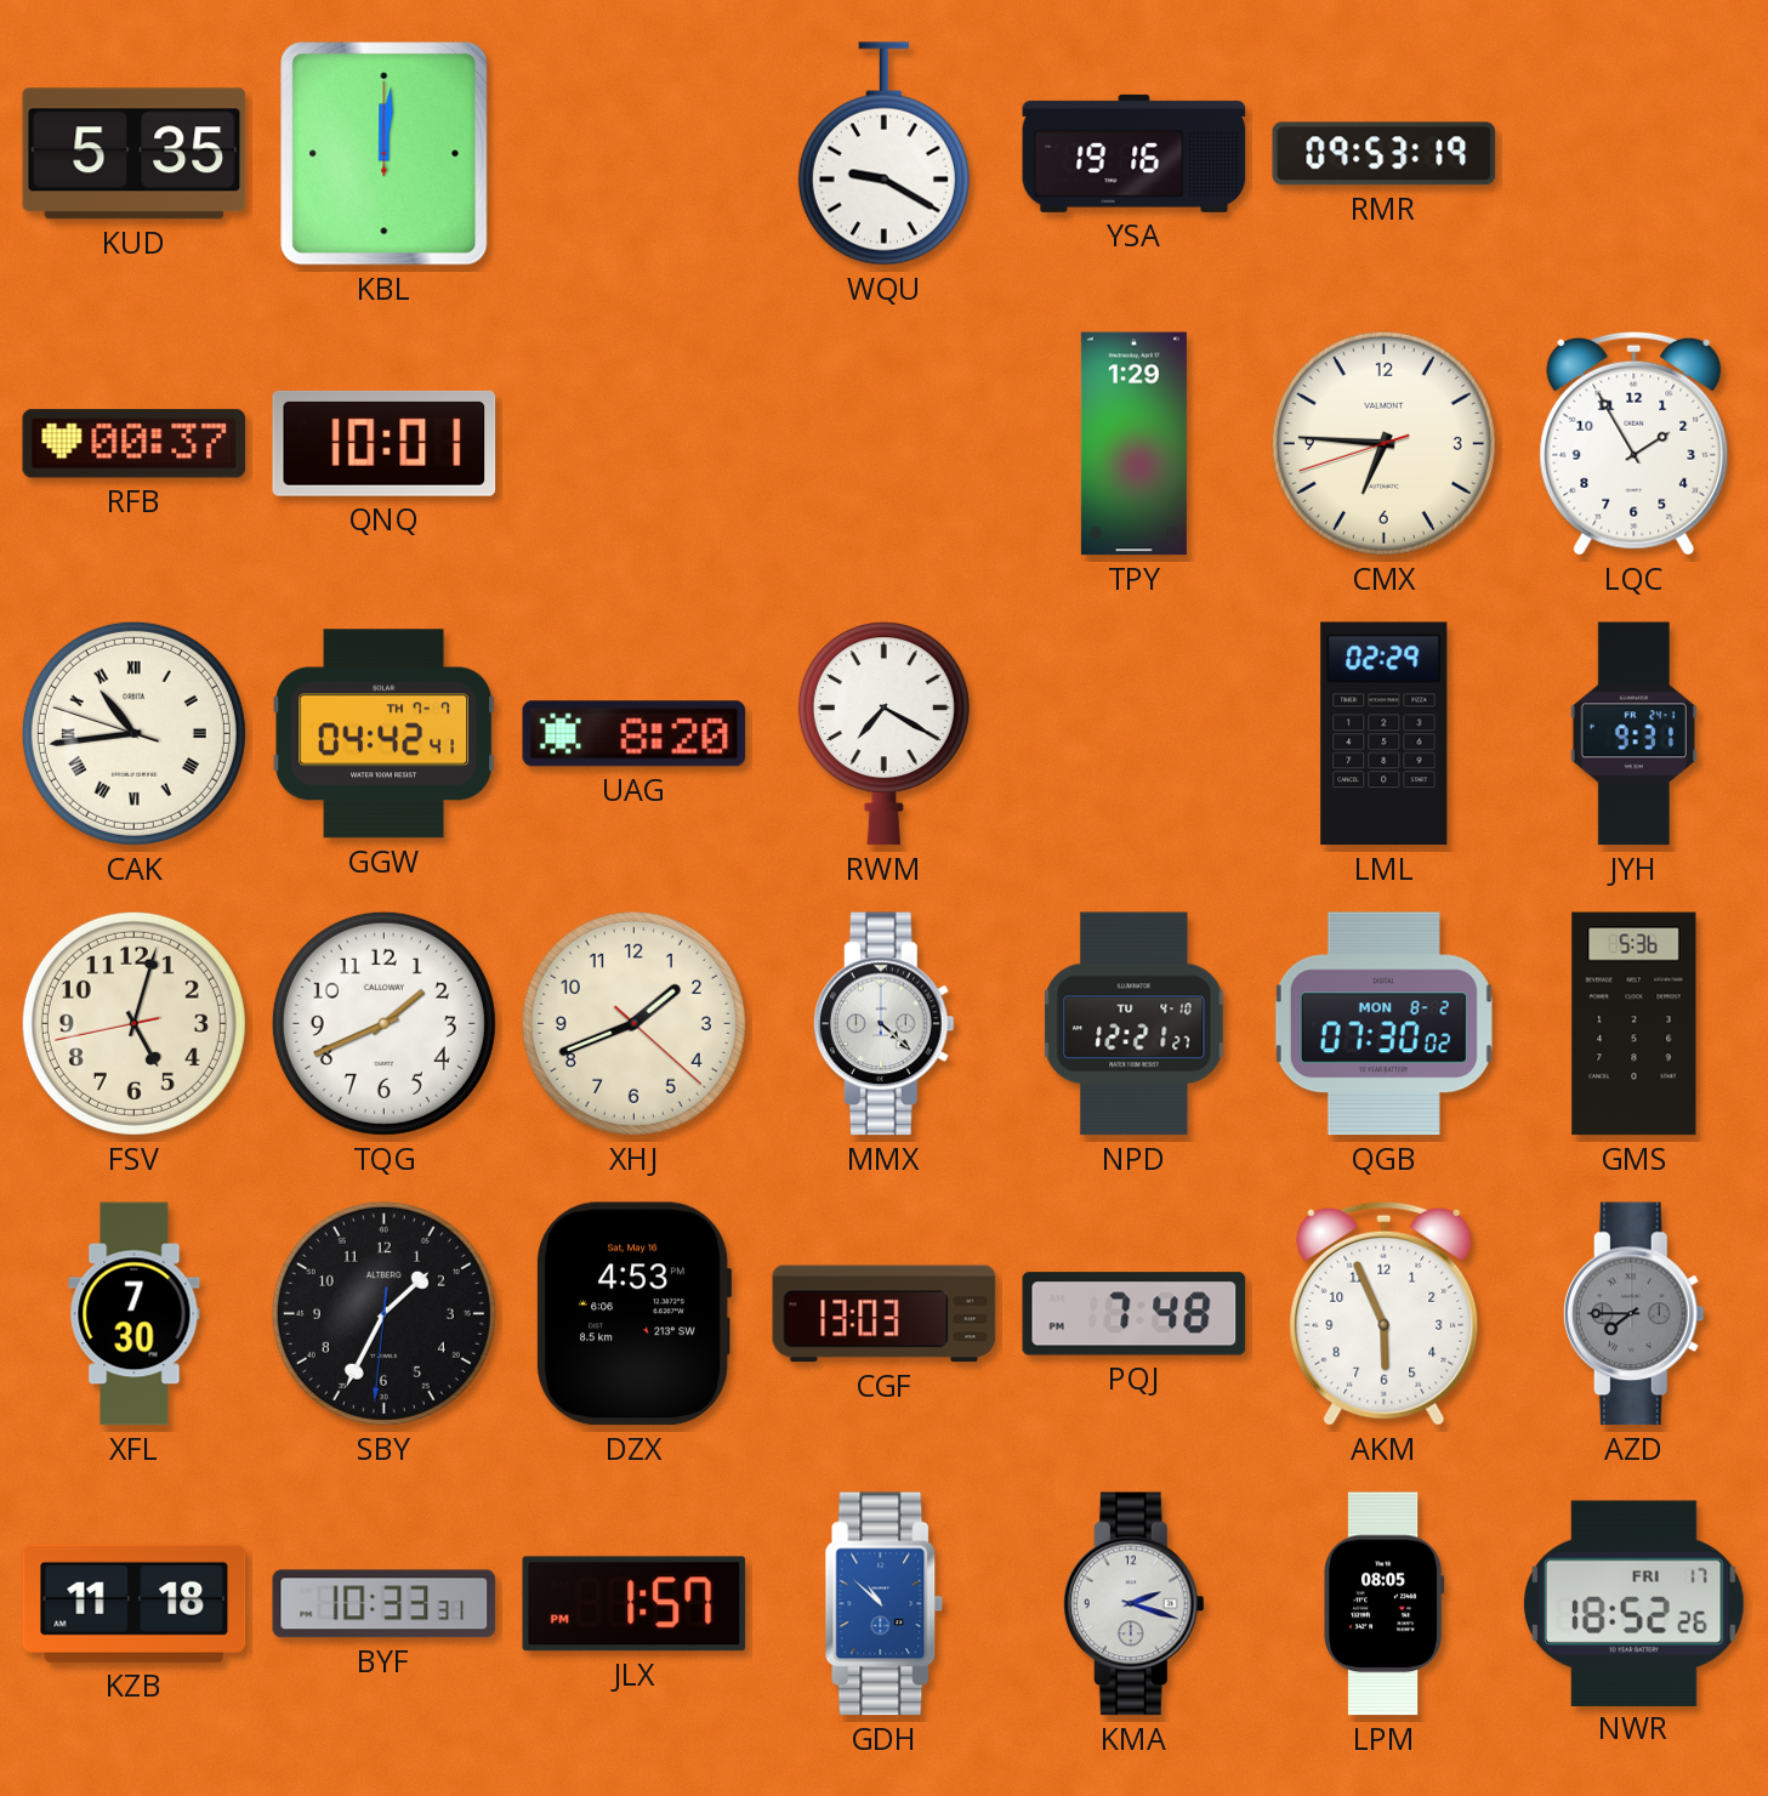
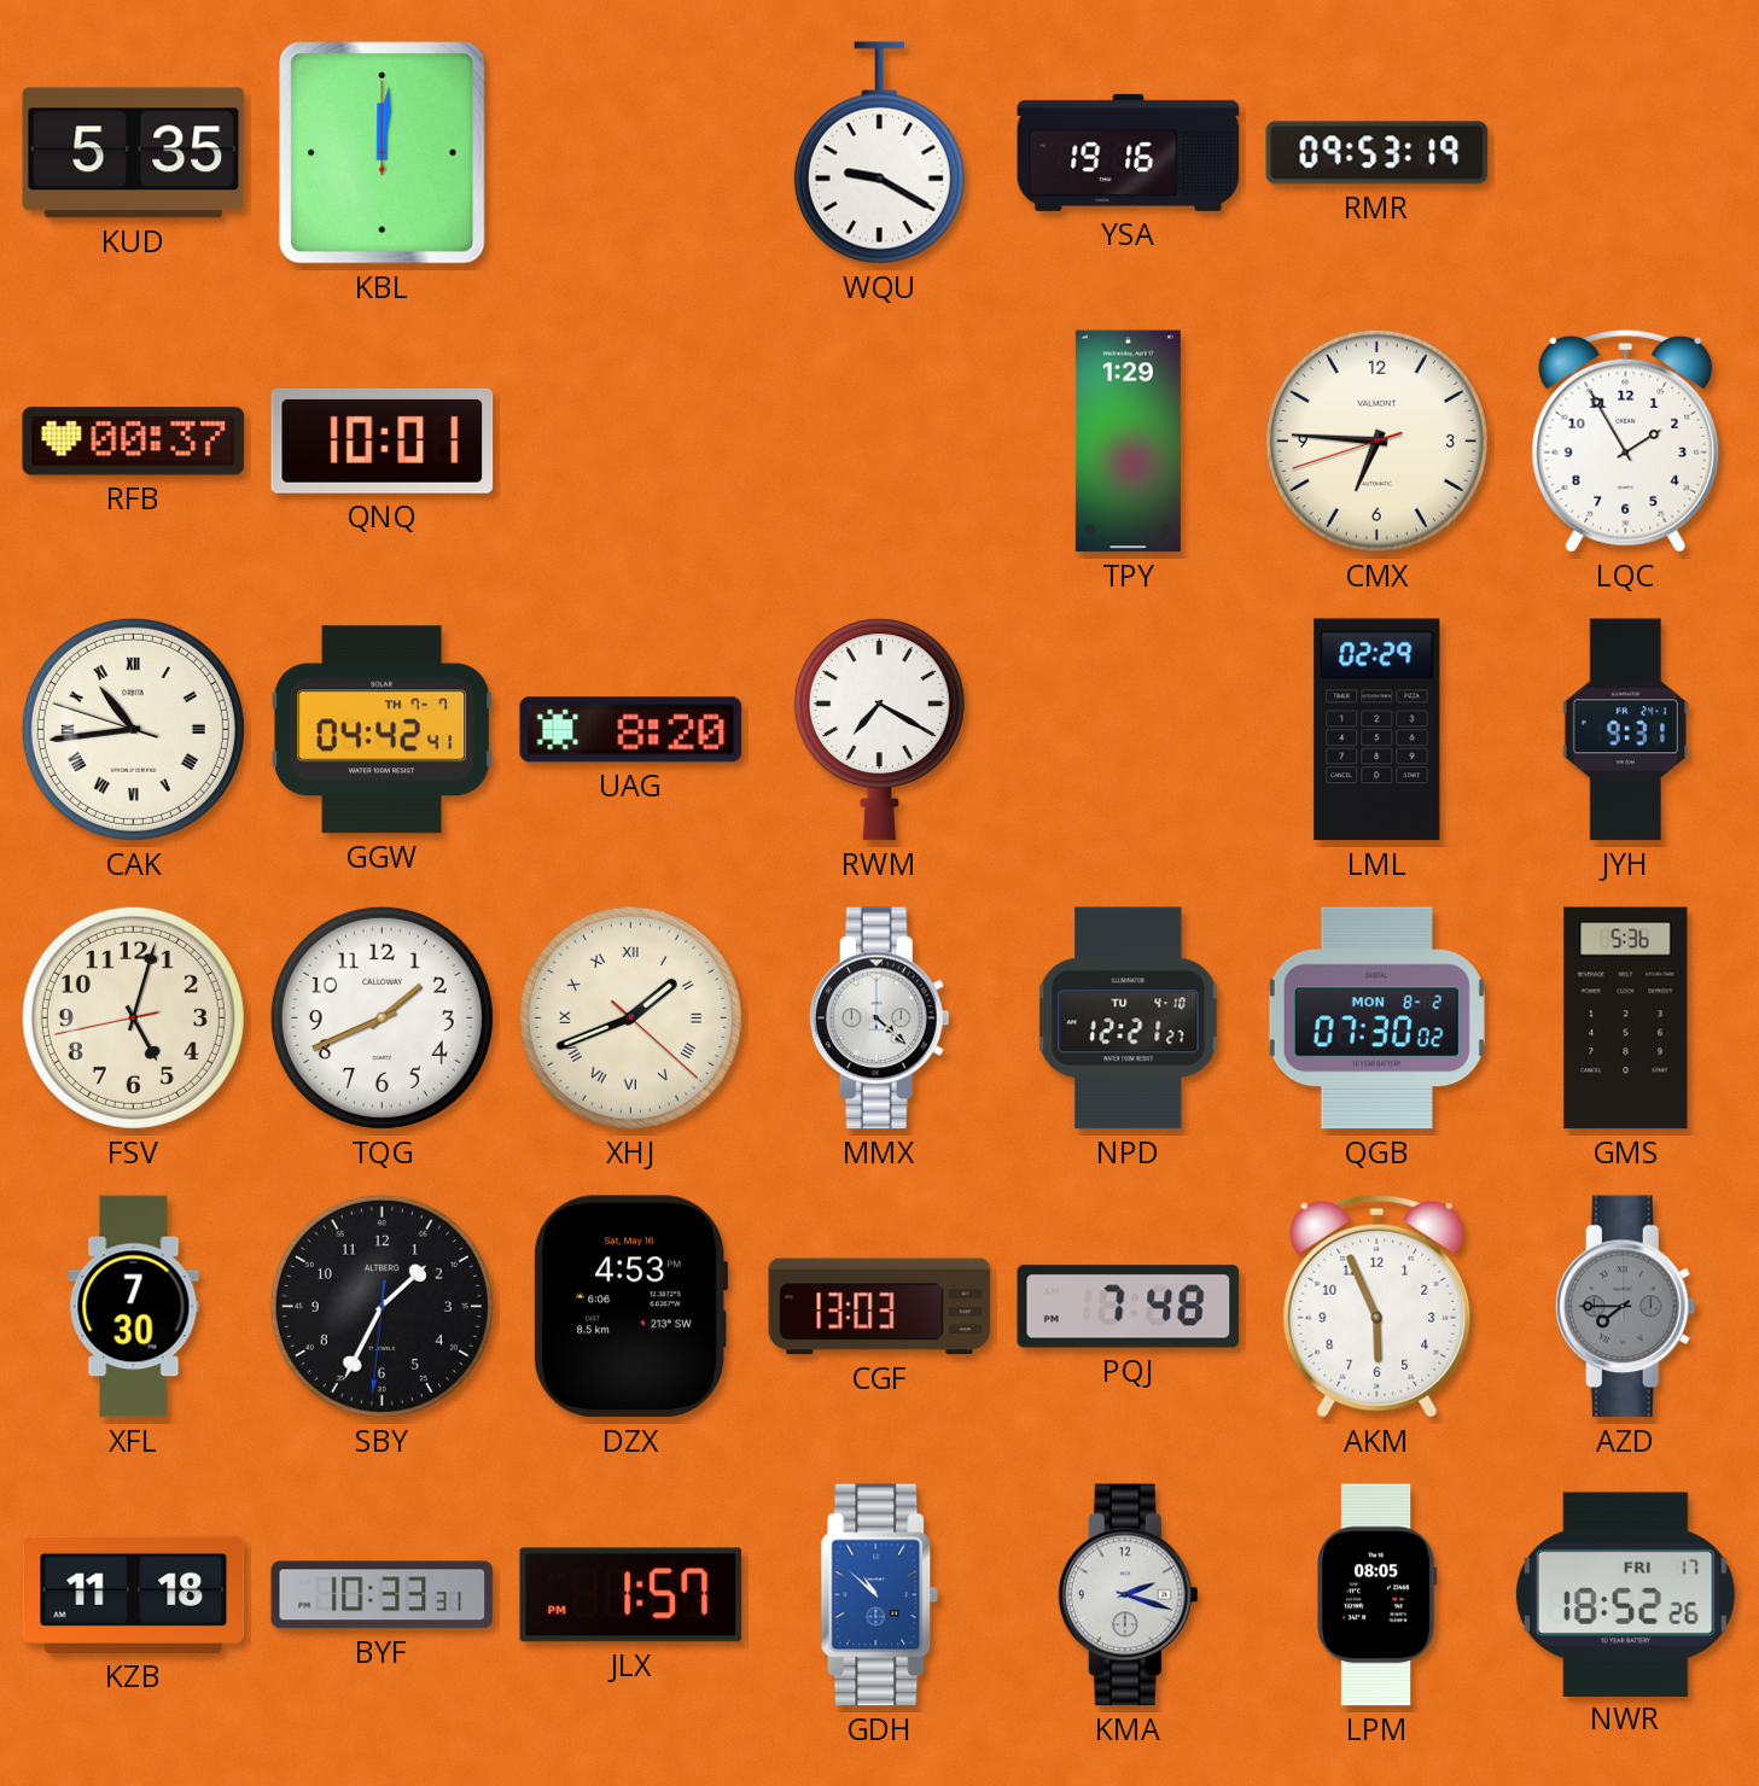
XHJ numerals: Arabic -> Roman
